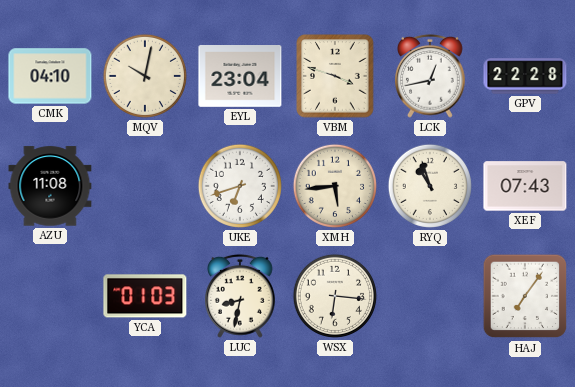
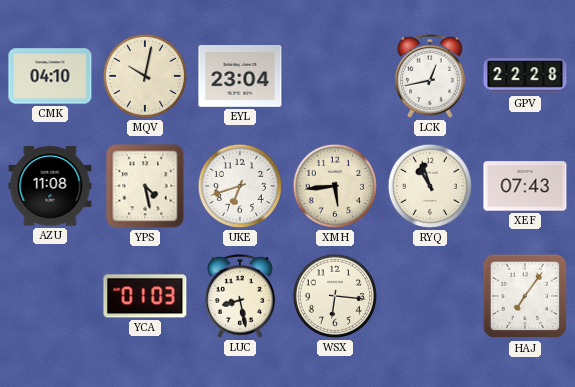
VBM: 3:48 -> none
YPS: none -> 4:28
LUC: 8:32 -> 8:28
